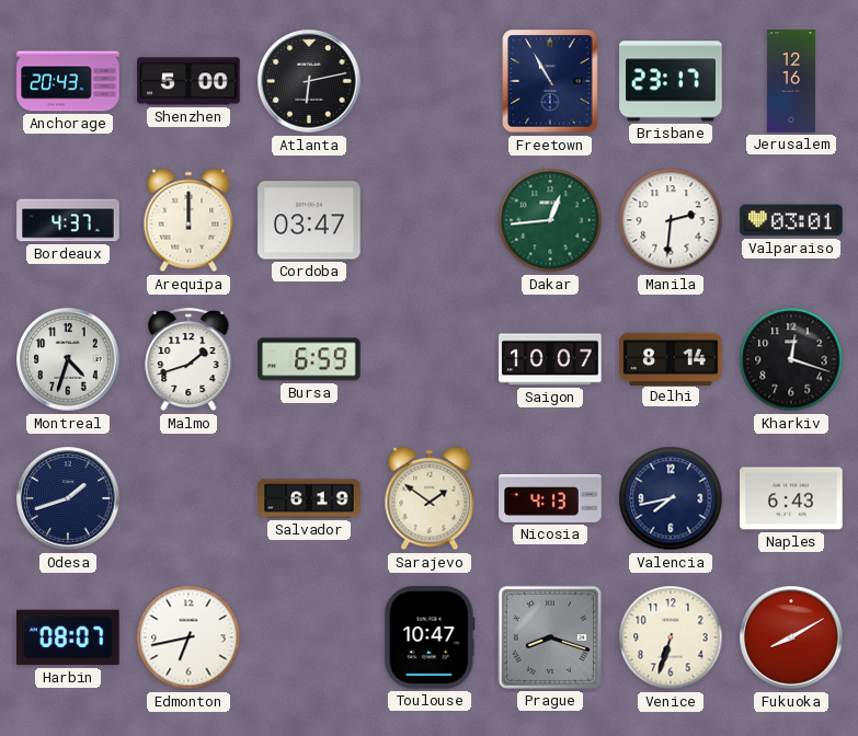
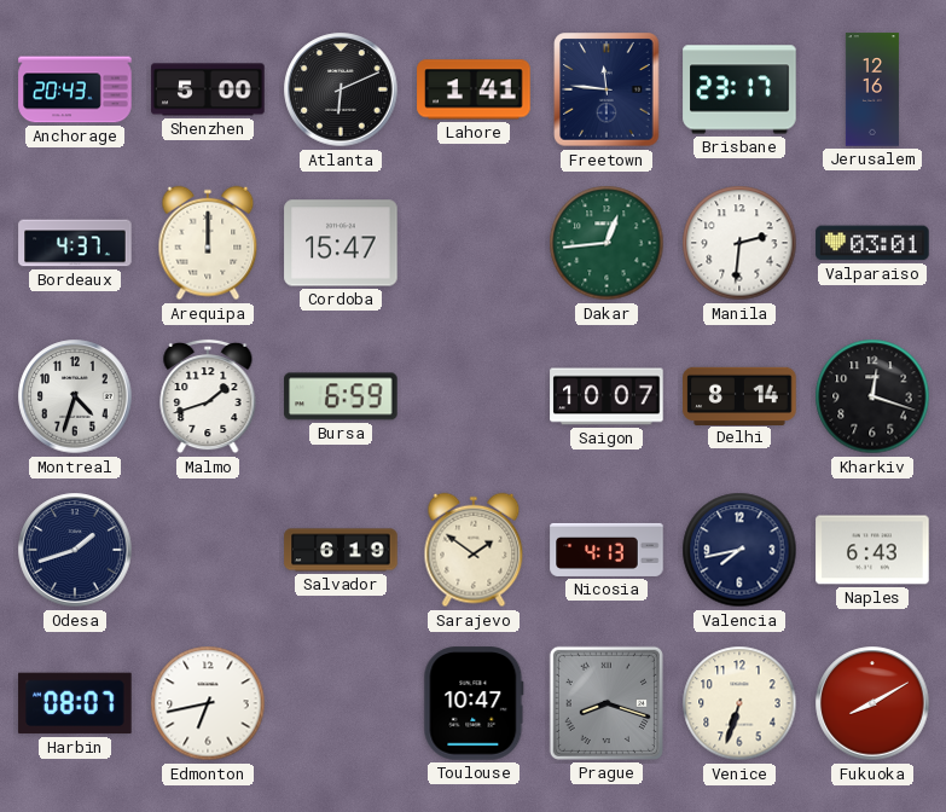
Atlanta: 6:13 -> 6:11
Lahore: none -> 1:41
Freetown: 10:55 -> 11:46
Cordoba: 03:47 -> 15:47
